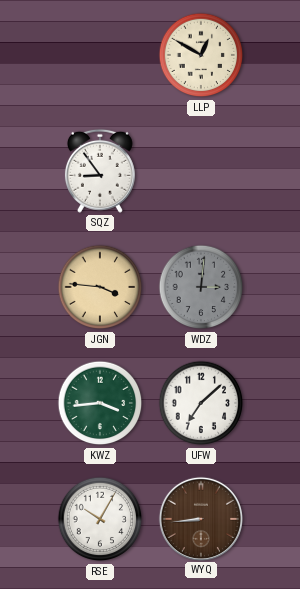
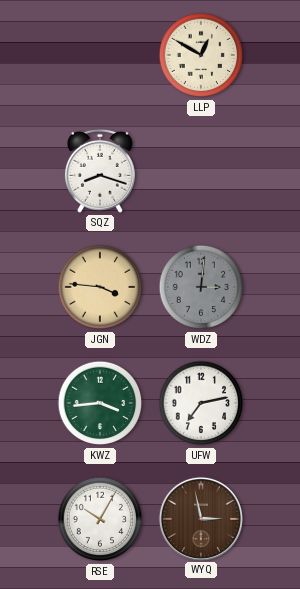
SQZ: 8:54 -> 8:18
UFW: 7:08 -> 7:13
WYQ: 8:44 -> 2:58
